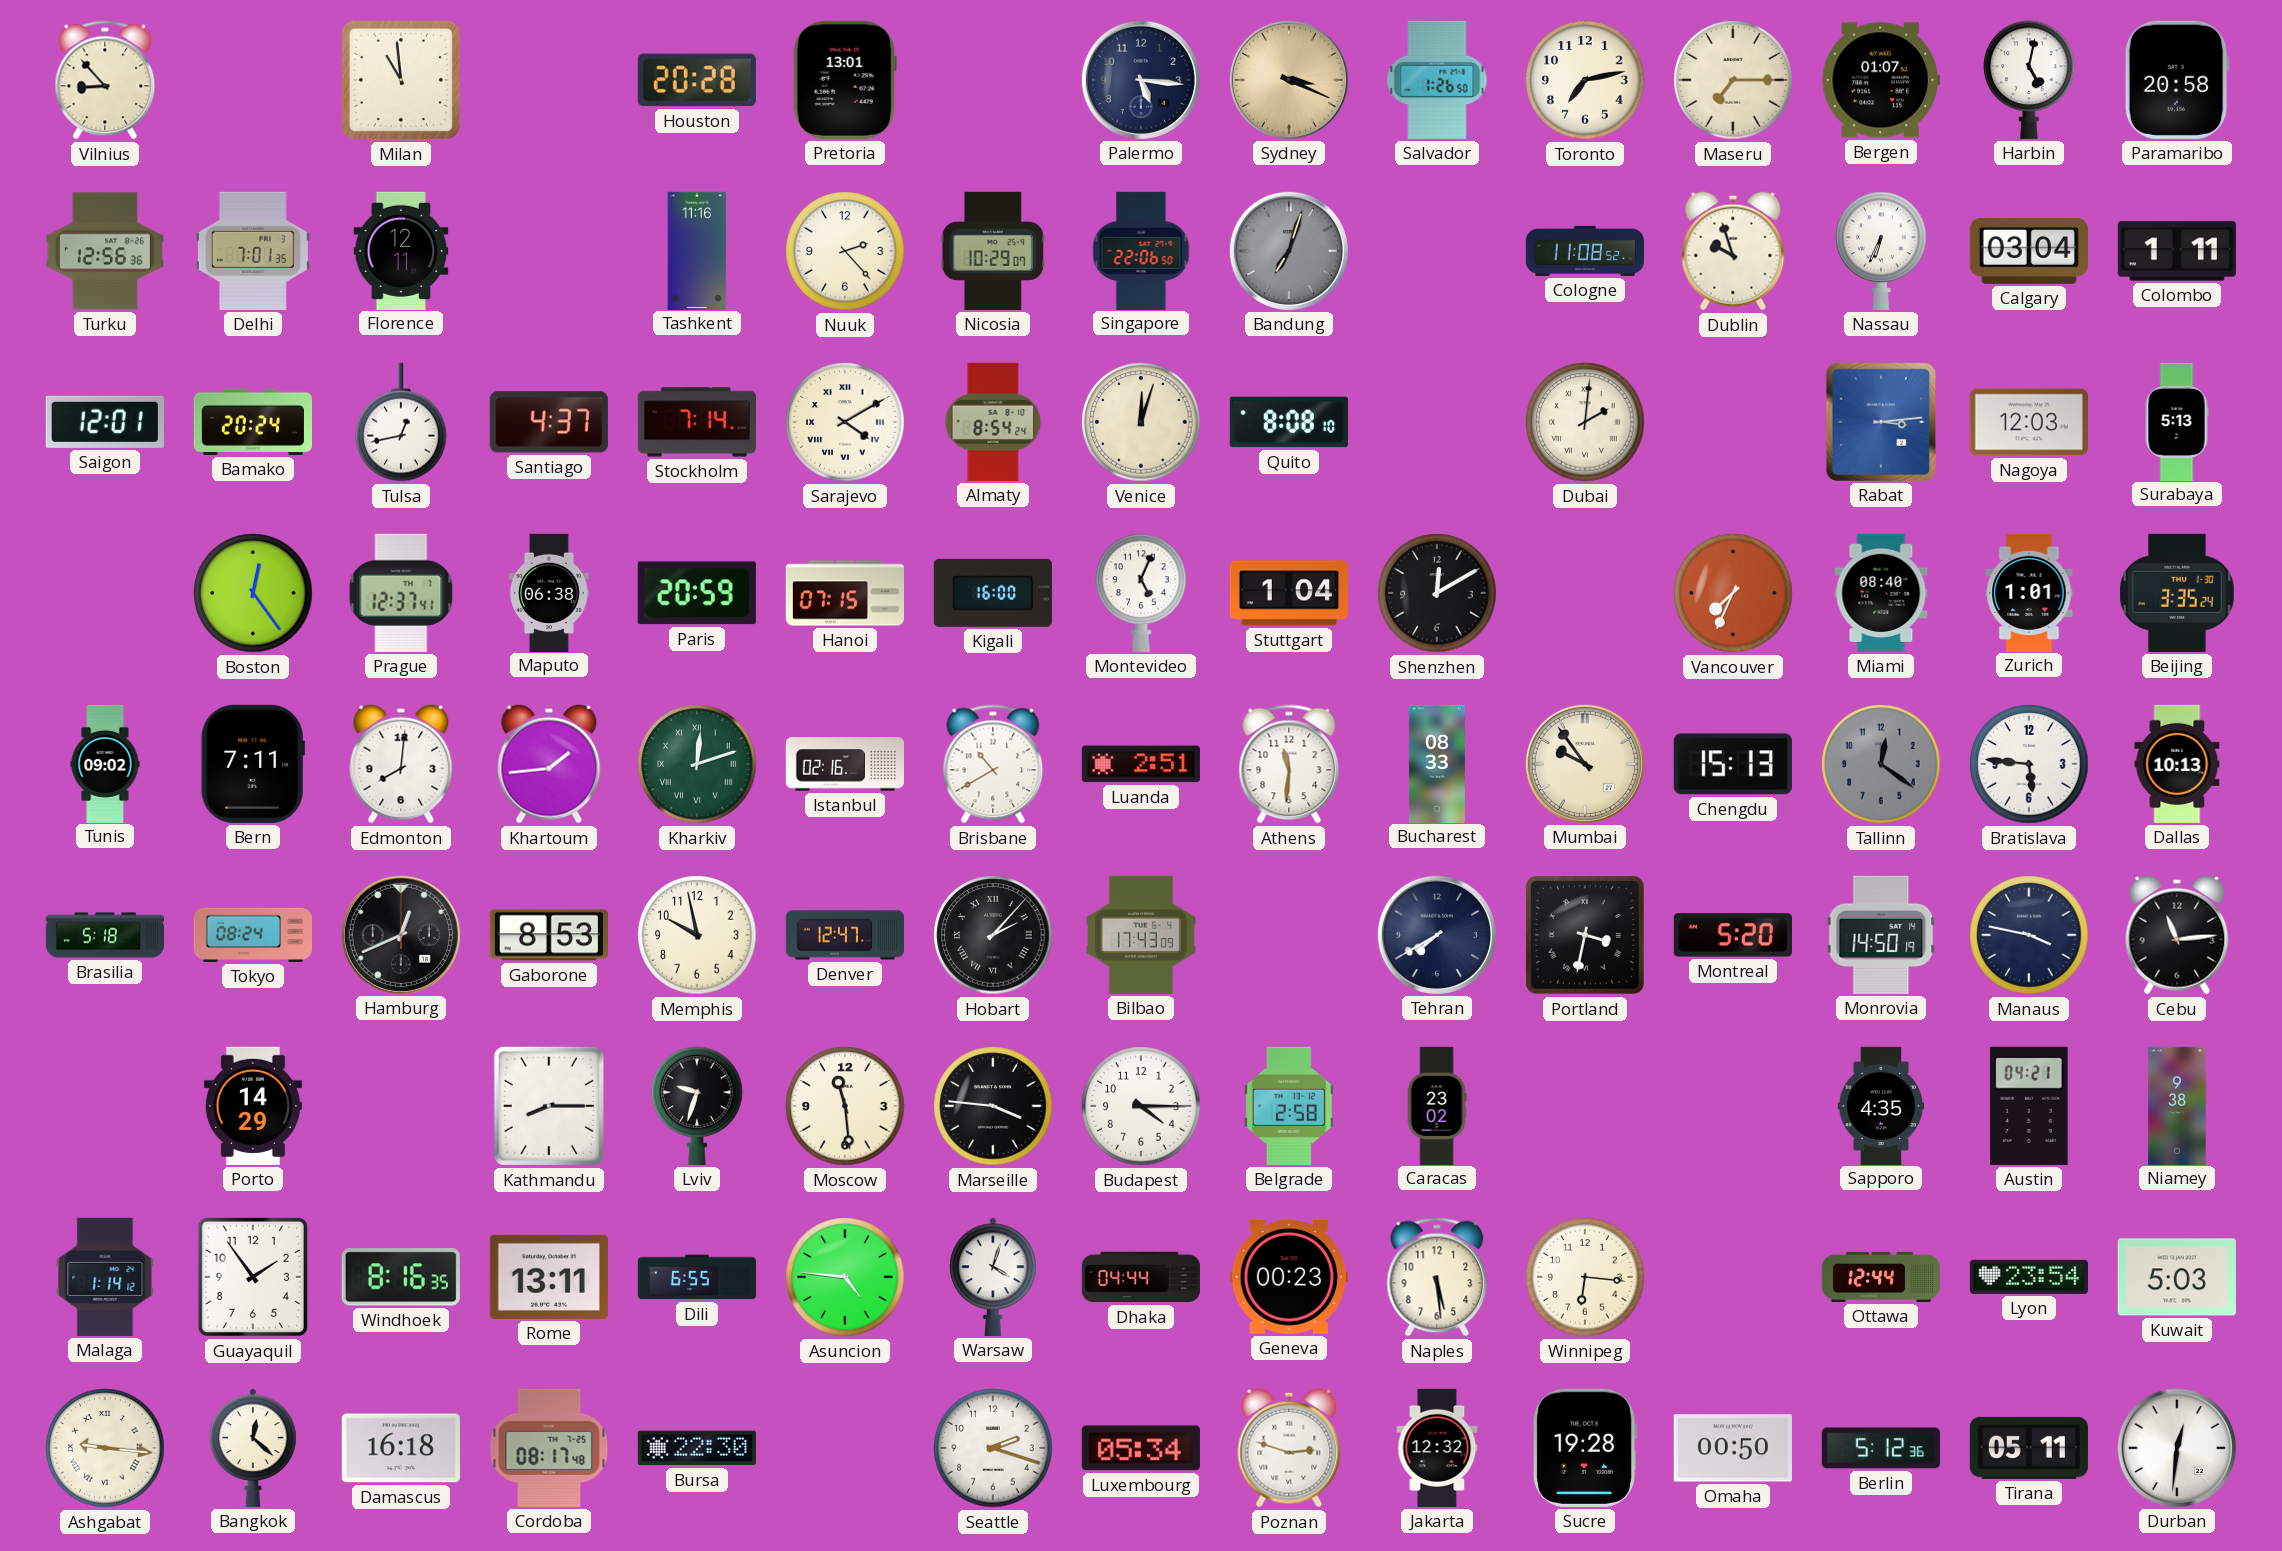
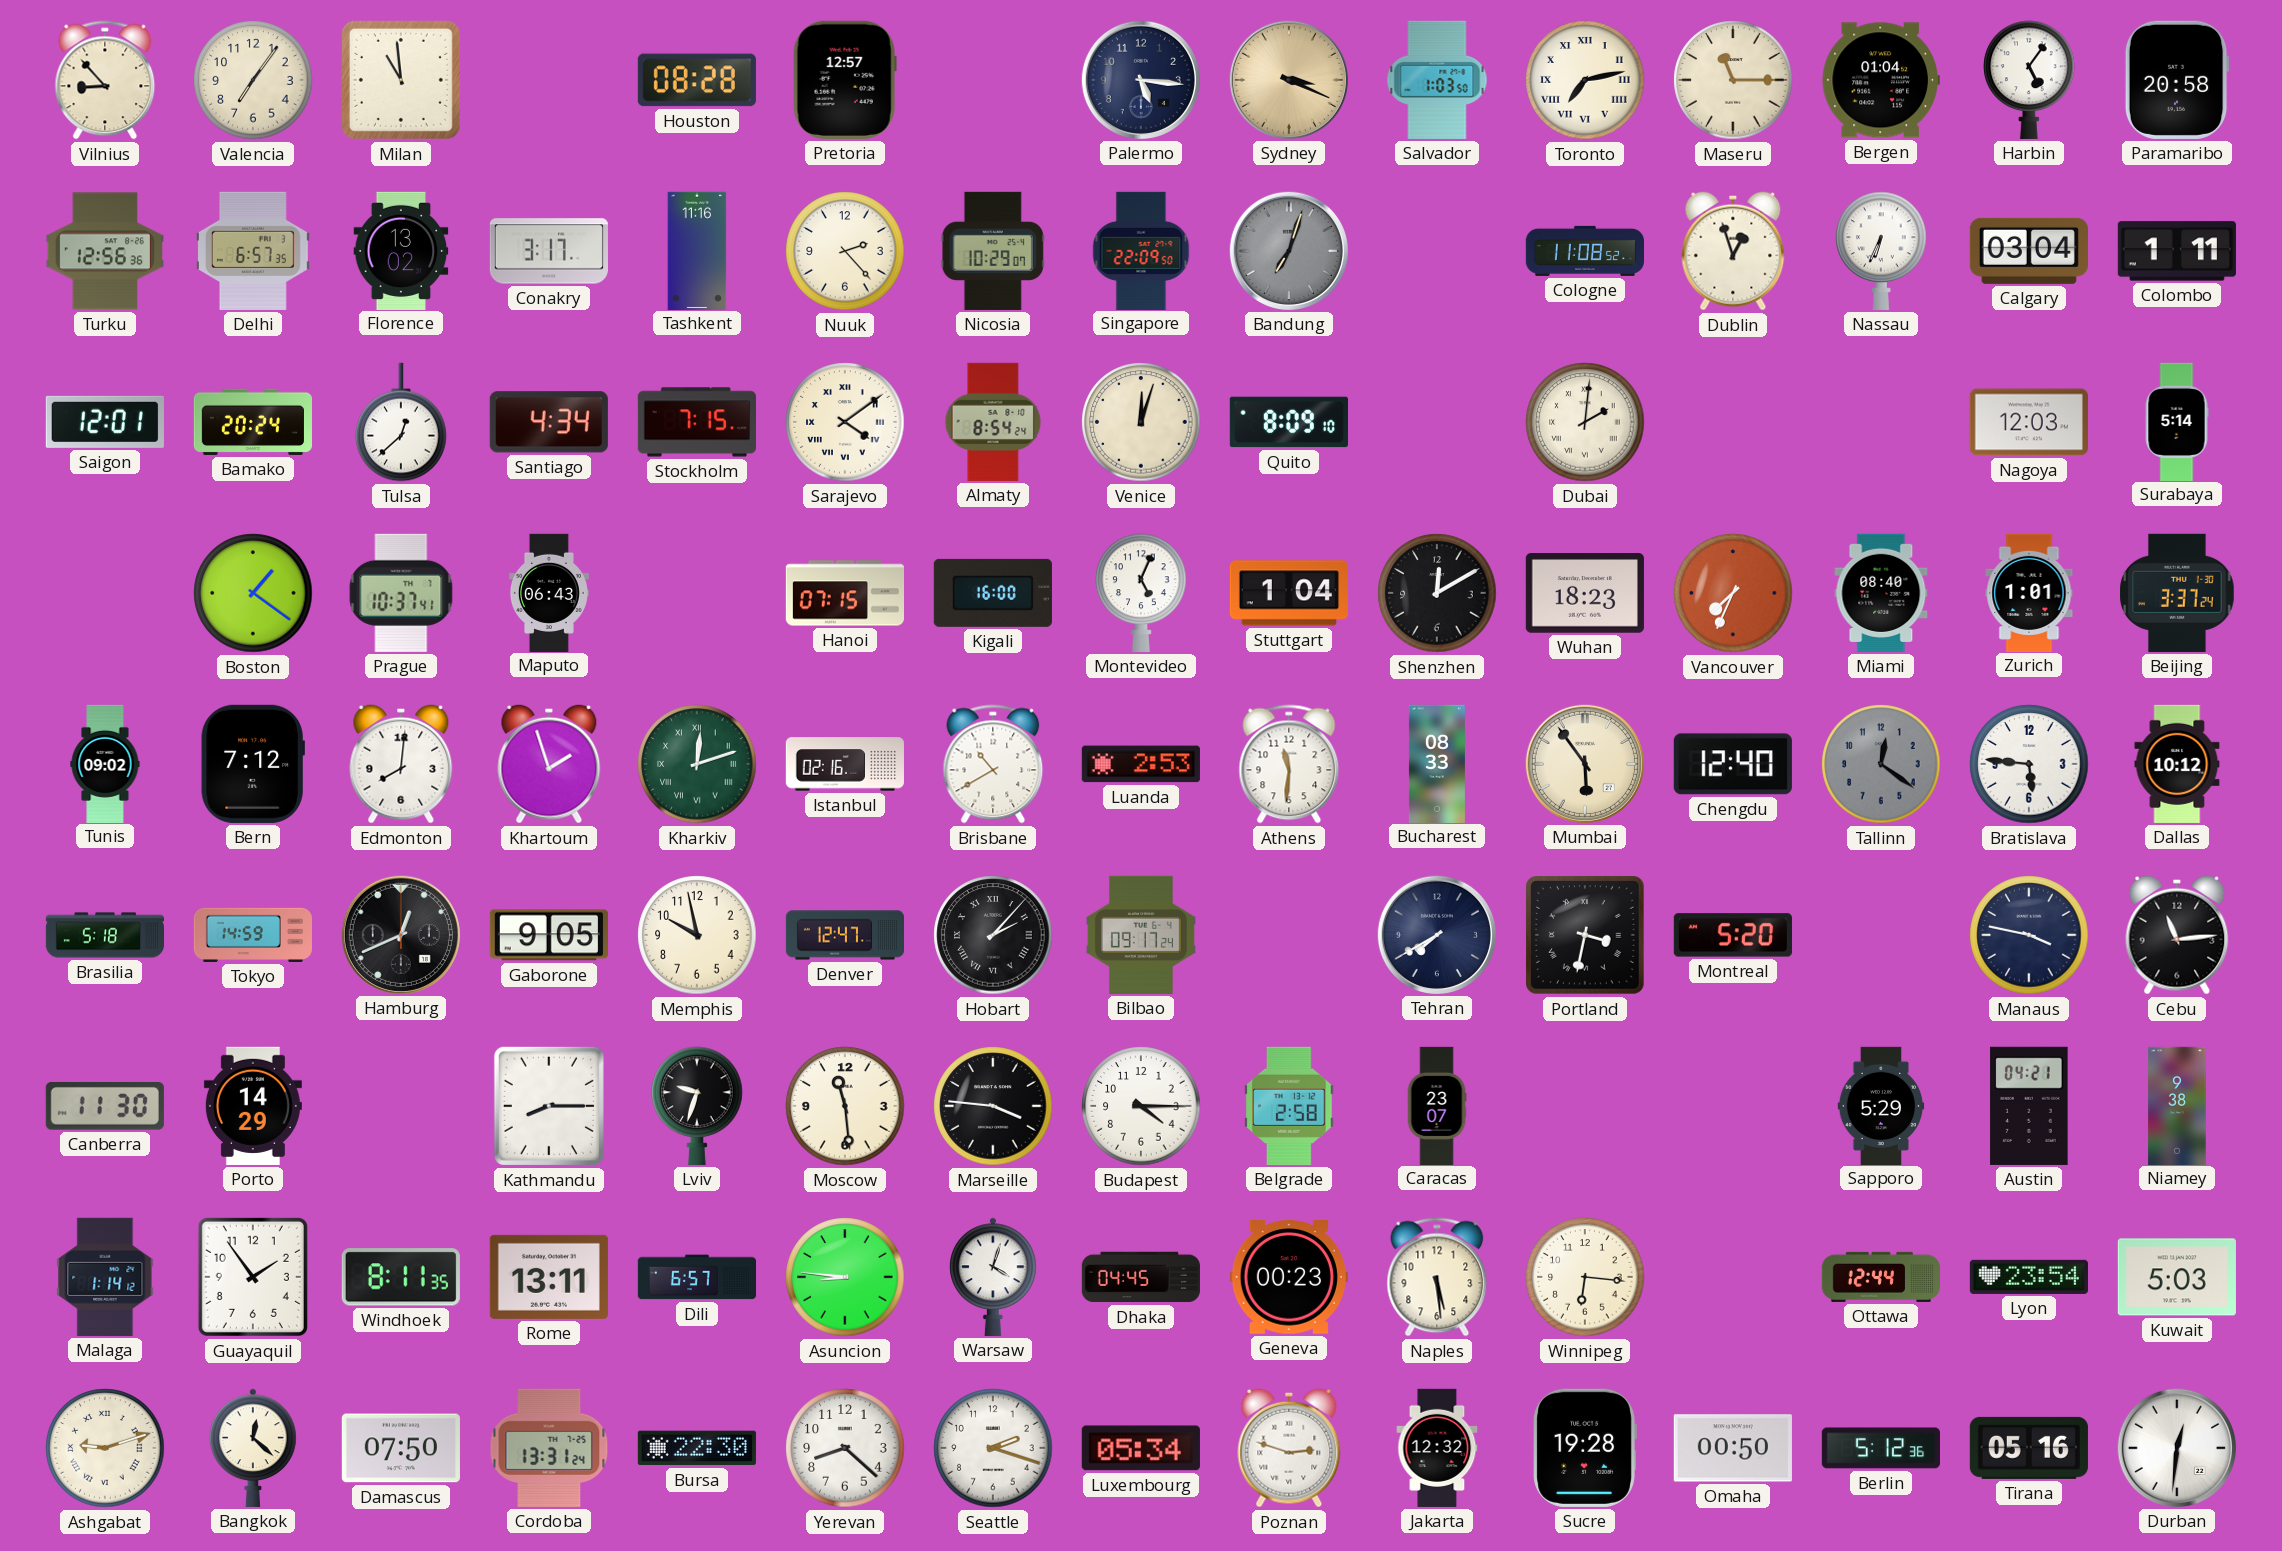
Valencia: none -> 7:06
Houston: 20:28 -> 08:28
Pretoria: 13:01 -> 12:57
Salvador: 1:26 -> 1:03
Toronto numerals: Arabic -> Roman
Maseru: 7:15 -> 11:15
Bergen: 01:07 -> 01:04
Harbin: 5:02 -> 5:06
Delhi: 7:01 -> 6:57
Florence: 12:11 -> 13:02
Conakry: none -> 3:17
Singapore: 22:06 -> 22:09
Dublin: 9:57 -> 12:57
Tulsa: 12:43 -> 12:38
Santiago: 4:37 -> 4:34
Stockholm: 7:14 -> 7:15
Sarajevo: 4:10 -> 4:09
Quito: 8:08 -> 8:09
Rabat: 3:14 -> none
Surabaya: 5:13 -> 5:14
Boston: 12:24 -> 1:21
Prague: 12:37 -> 10:37
Maputo: 06:38 -> 06:43
Paris: 20:59 -> none
Wuhan: none -> 18:23
Beijing: 3:35 -> 3:37
Bern: 7:11 -> 7:12
Khartoum: 1:44 -> 1:57
Luanda: 2:51 -> 2:53
Mumbai: 9:54 -> 5:54
Chengdu: 15:13 -> 12:40
Dallas: 10:13 -> 10:12
Tokyo: 08:24 -> 14:59
Gaborone: 8:53 -> 9:05
Bilbao: 17:43 -> 09:17
Monrovia: 14:50 -> none
Canberra: none -> 11:30
Caracas: 23:02 -> 23:07
Sapporo: 4:35 -> 5:29
Windhoek: 8:16 -> 8:11
Dili: 6:55 -> 6:57
Asuncion: 4:46 -> 8:46
Dhaka: 04:44 -> 04:45
Ashgabat: 9:16 -> 9:12
Damascus: 16:18 -> 07:50
Cordoba: 08:17 -> 13:31
Yerevan: none -> 8:22
Tirana: 05:11 -> 05:16
